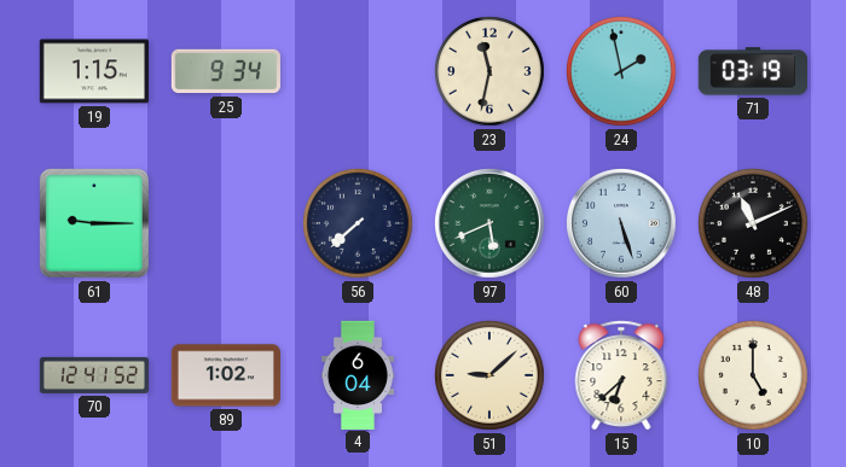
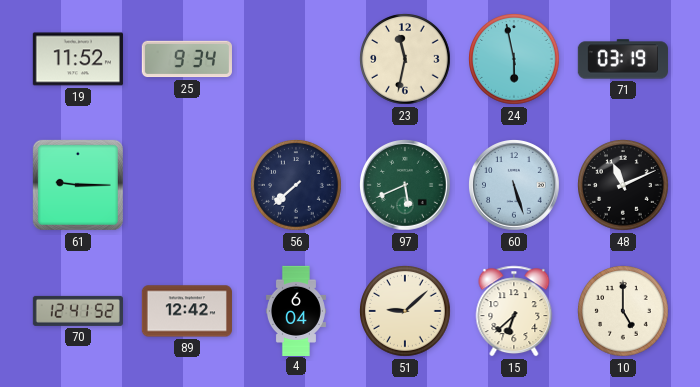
19: 1:15 -> 11:52
24: 1:58 -> 5:58
89: 1:02 -> 12:42
